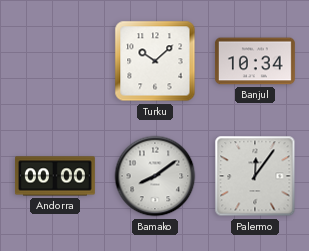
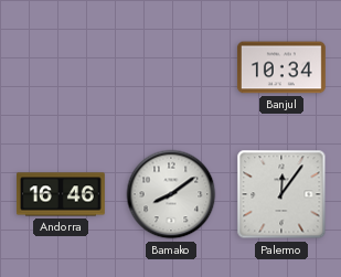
Turku: 10:08 -> none
Andorra: 00:00 -> 16:46
